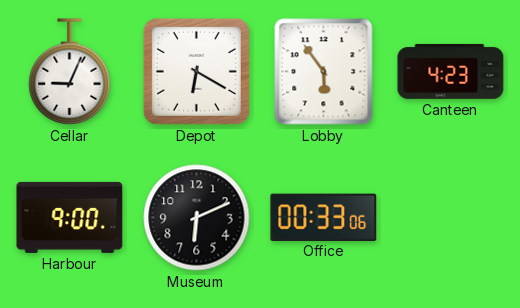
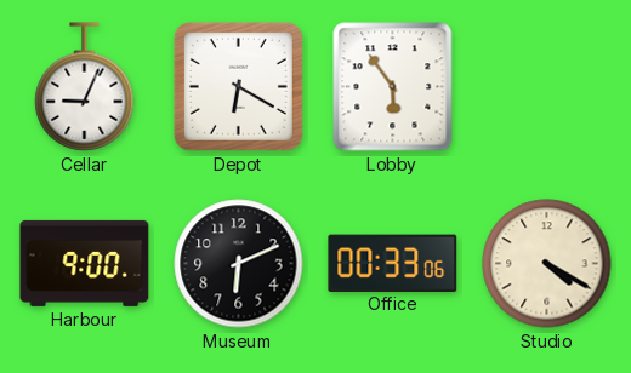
Canteen: 4:23 -> none
Studio: none -> 4:20
